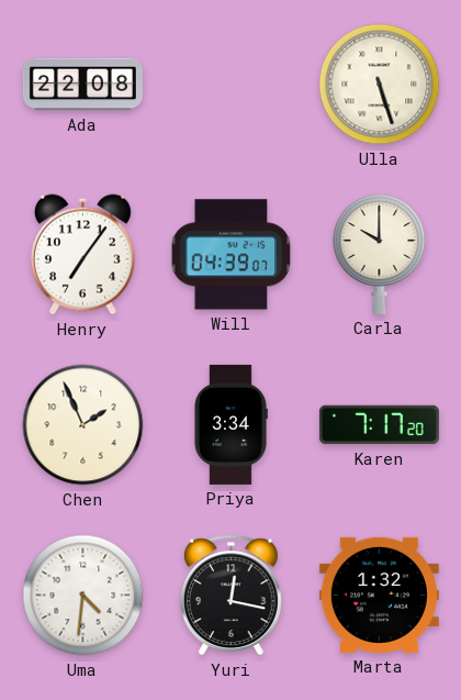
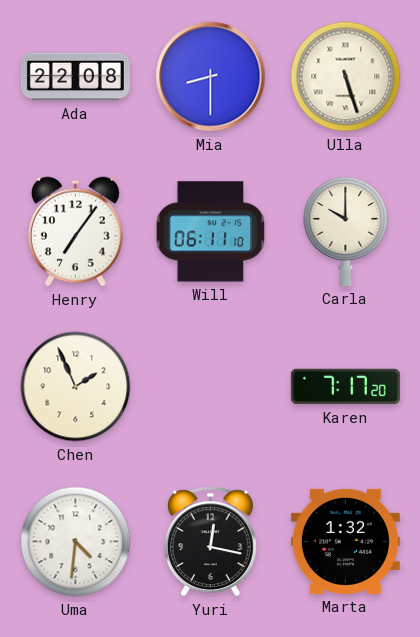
Mia: none -> 8:30
Will: 04:39 -> 06:11
Priya: 3:34 -> none
